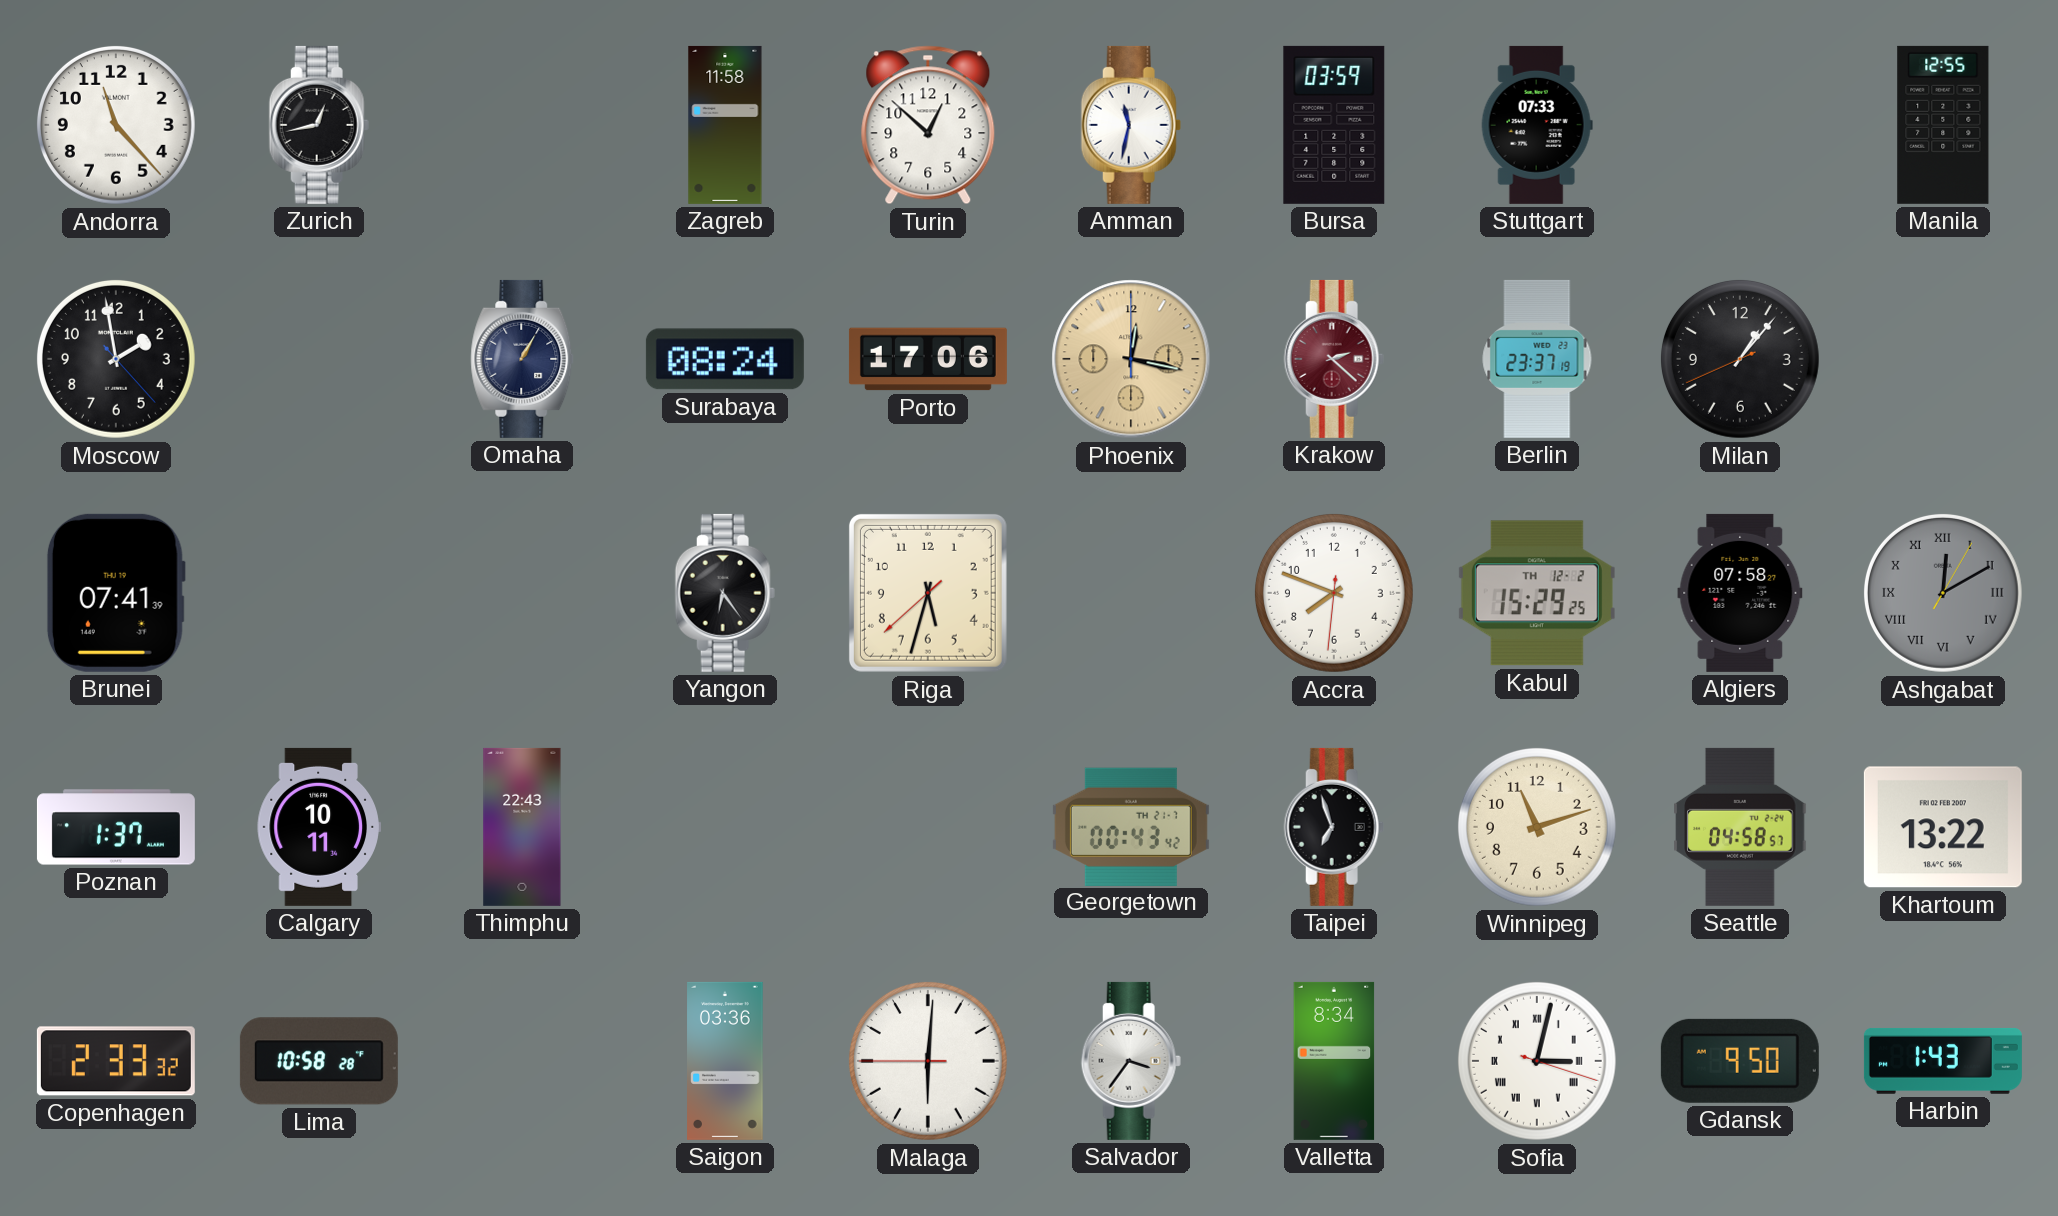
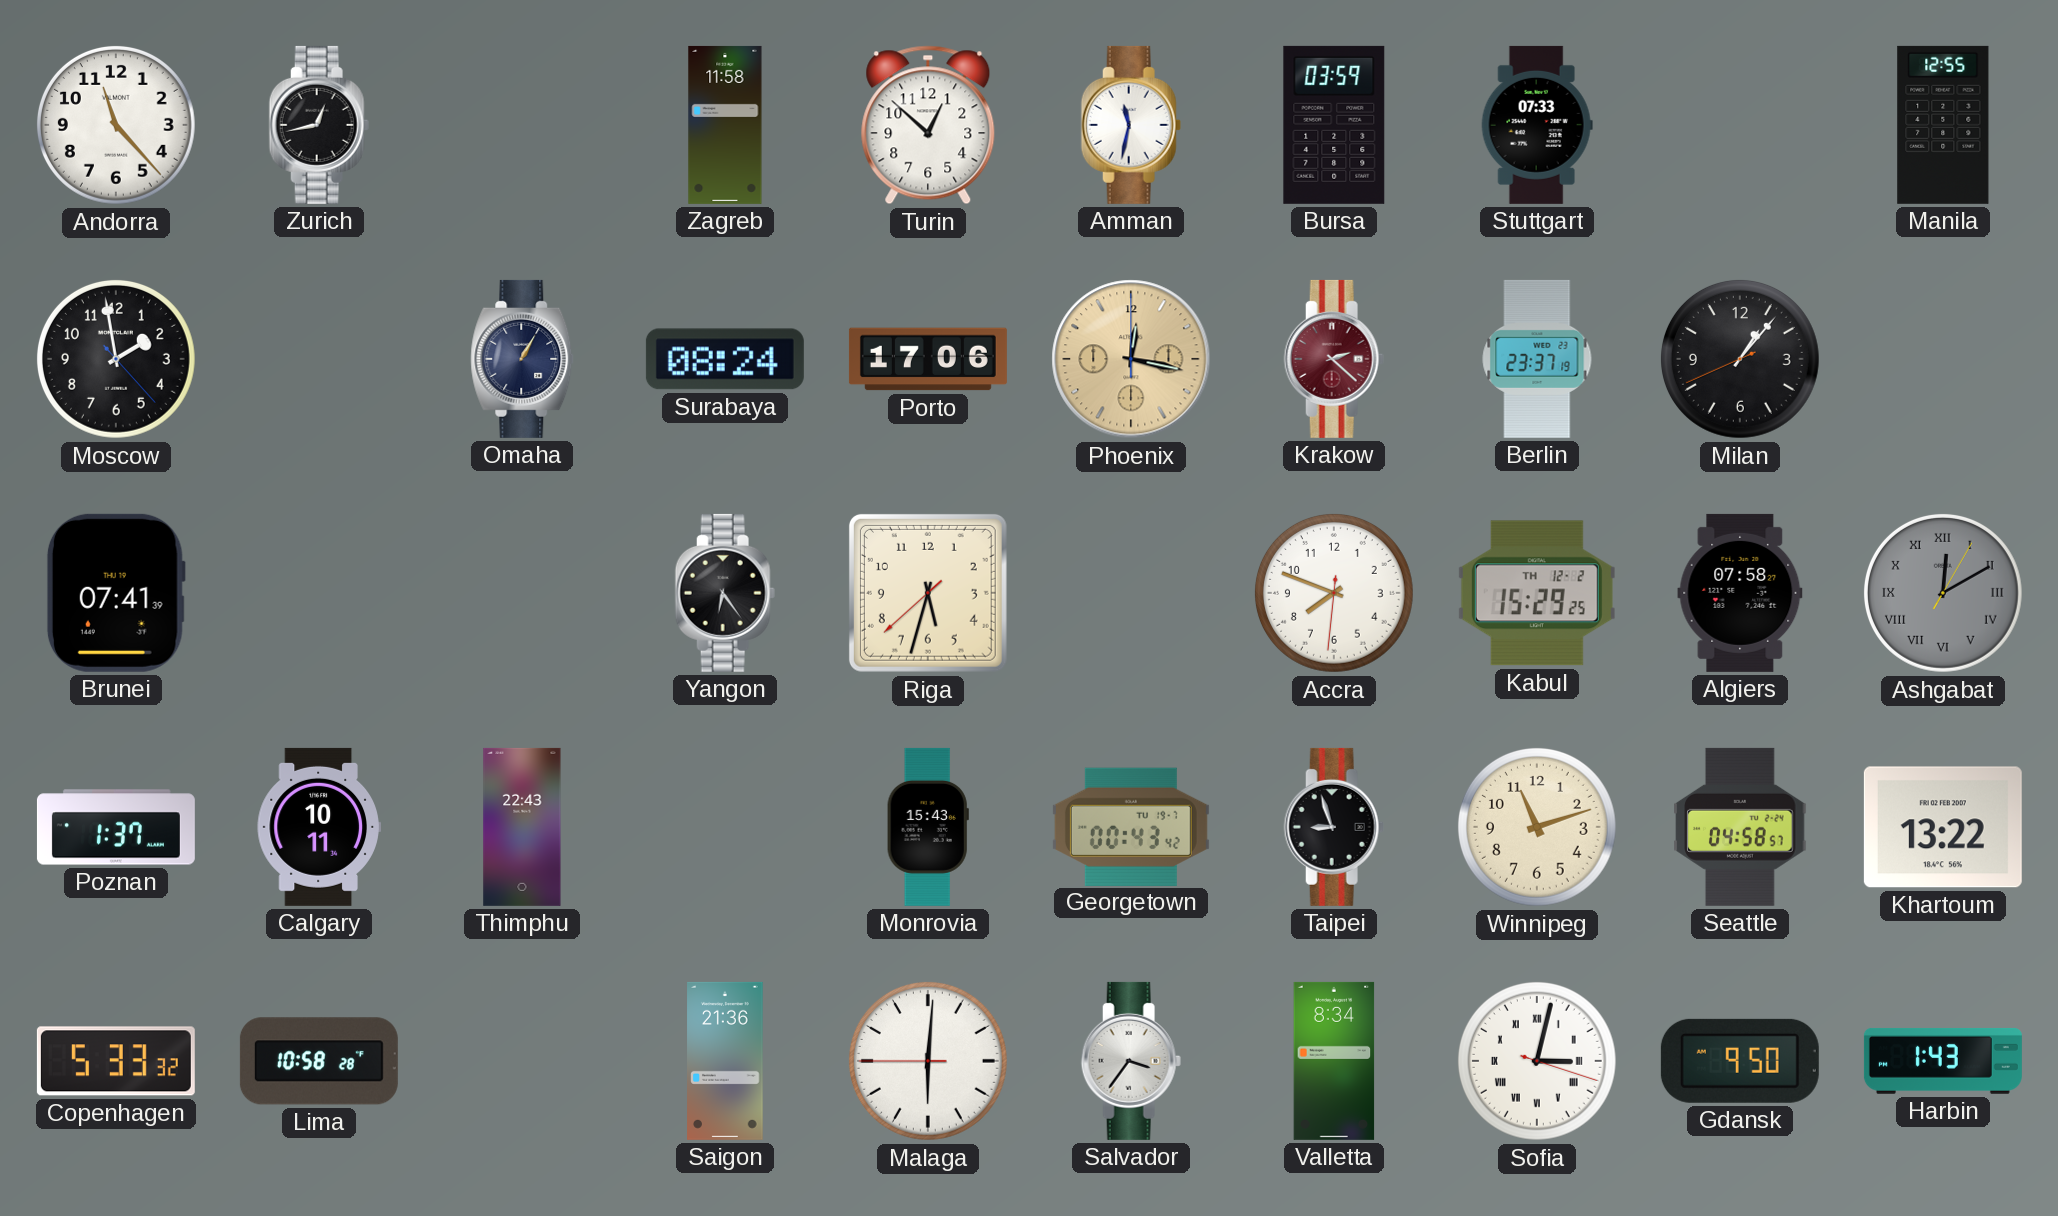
Monrovia: none -> 15:43
Georgetown date: TH 21-7 -> TU 19-7
Taipei: 6:57 -> 8:57
Copenhagen: 2:33 -> 5:33
Saigon: 03:36 -> 21:36
